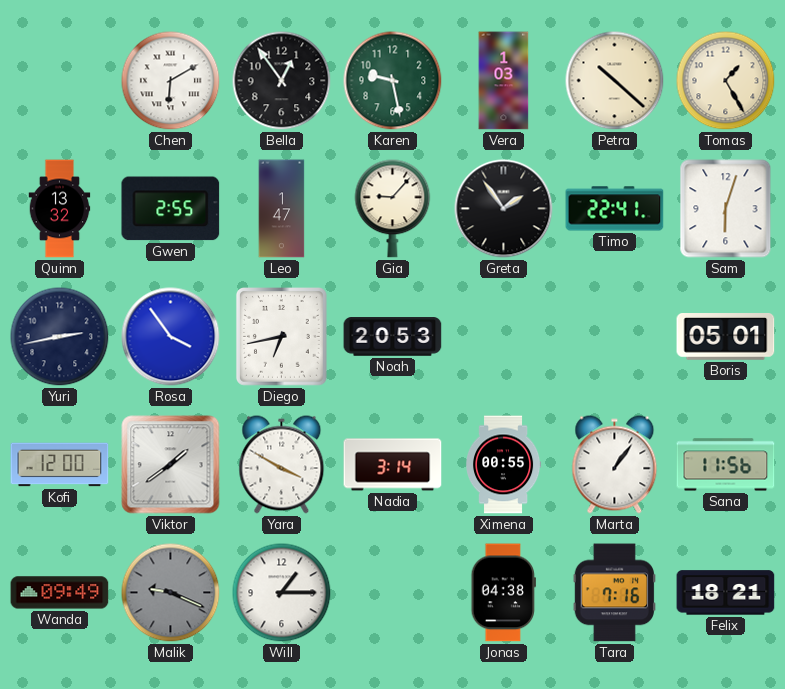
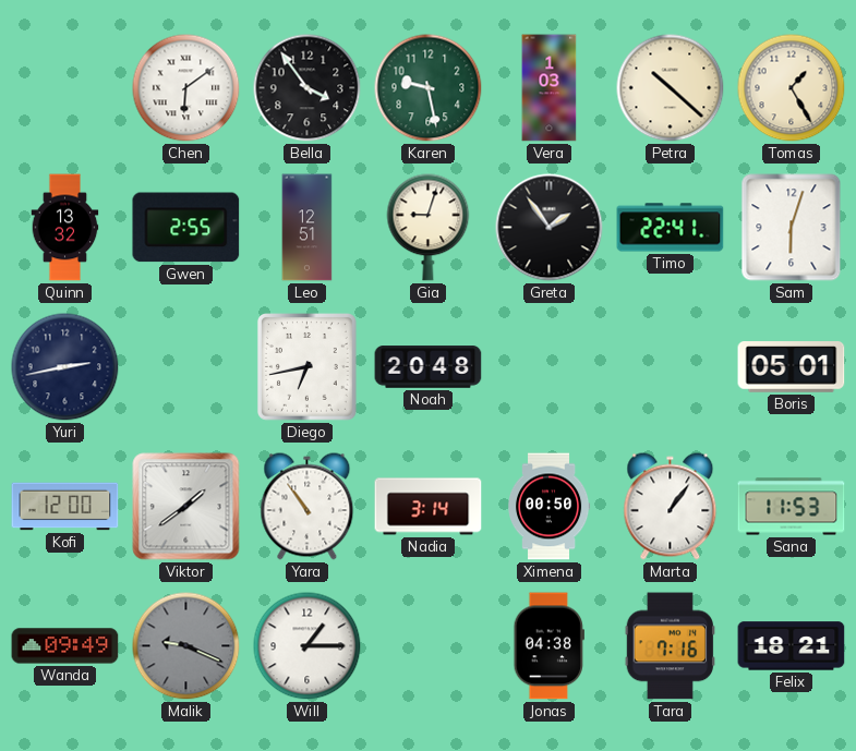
Chen: 6:10 -> 6:09
Bella: 12:54 -> 3:54
Leo: 1:47 -> 12:51
Gia: 9:07 -> 9:03
Rosa: 3:54 -> none
Noah: 20:53 -> 20:48
Yara: 3:50 -> 10:54
Ximena: 00:55 -> 00:50
Sana: 11:56 -> 11:53
